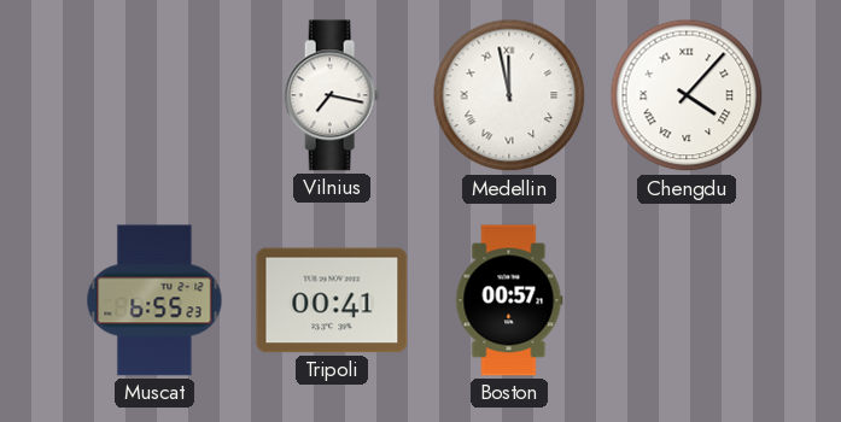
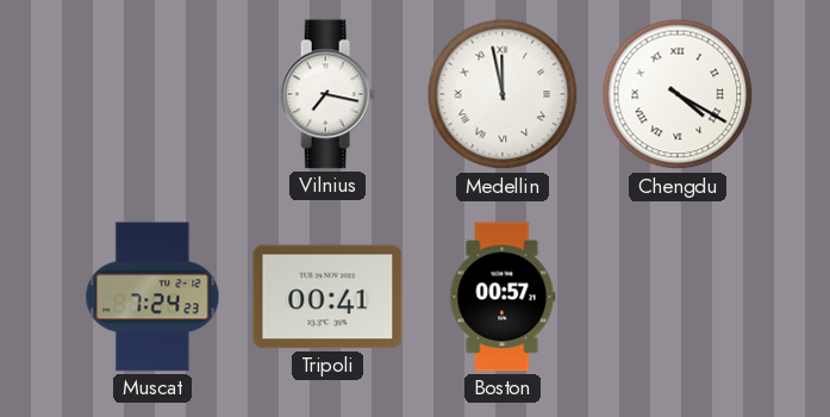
Chengdu: 4:07 -> 4:20
Muscat: 6:55 -> 7:24
